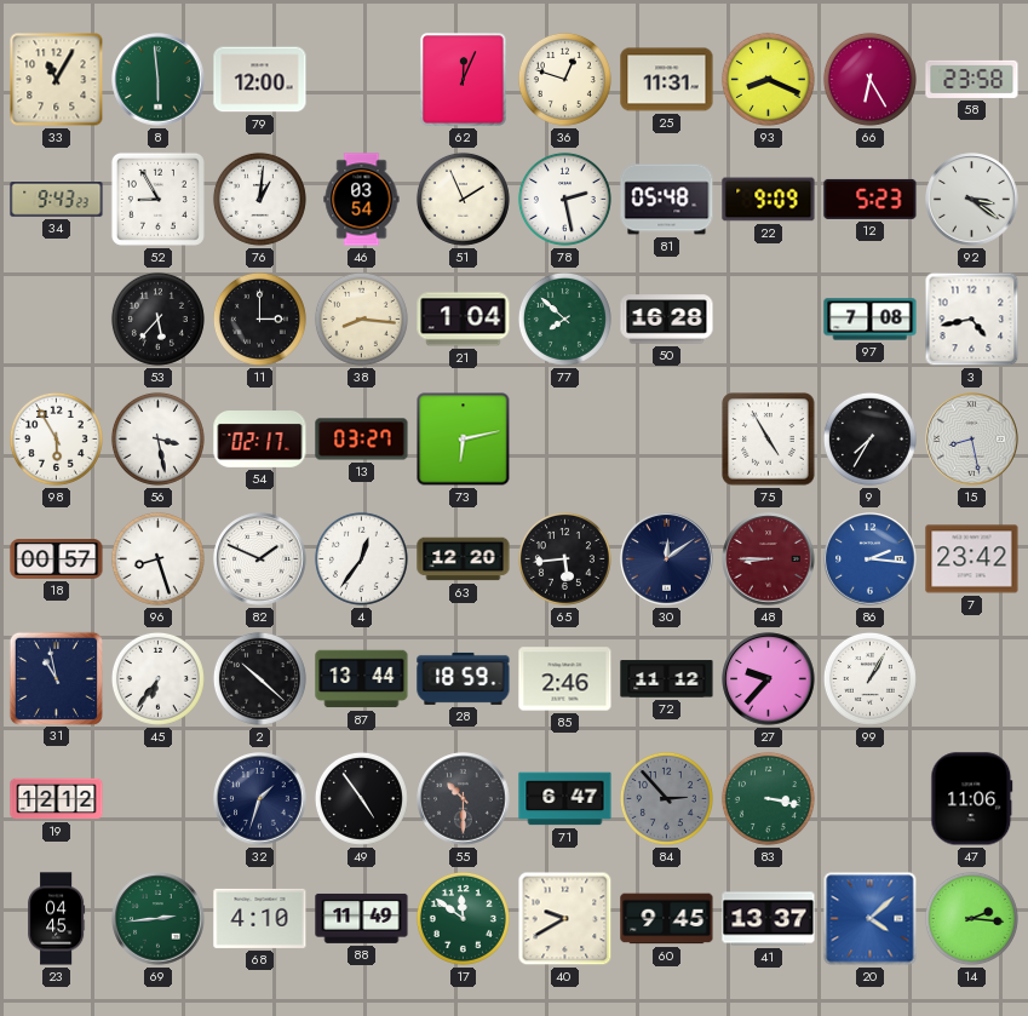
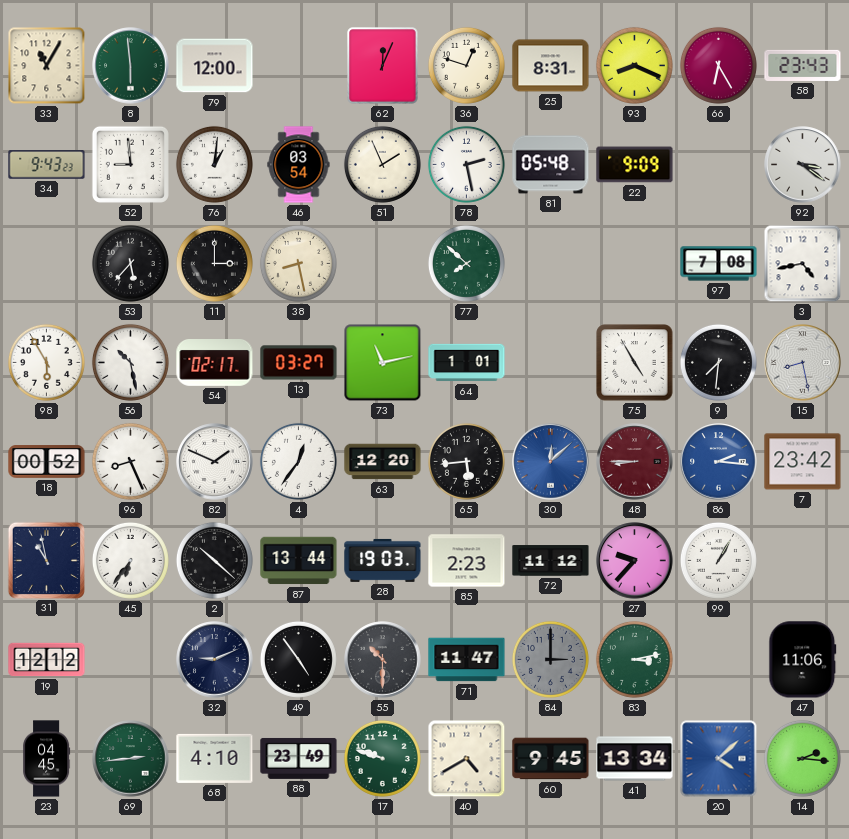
25: 11:31 -> 8:31
58: 23:58 -> 23:43
52: 8:55 -> 8:59
12: 5:23 -> none
38: 8:16 -> 8:28
21: 1:04 -> none
50: 16:28 -> none
56: 3:28 -> 10:28
73: 6:13 -> 11:13
64: none -> 1:01
9: 7:35 -> 7:31
18: 00:57 -> 00:52
96: 8:27 -> 8:26
30: 12:09 -> 12:08
30 dial: navy -> blue
28: 18:59 -> 19:03
85: 2:46 -> 2:23
32: 1:33 -> 9:11
71: 6:47 -> 11:47
84: 2:53 -> 3:00
83: 3:17 -> 3:13
88: 11:49 -> 23:49
17: 11:51 -> 9:48
40: 9:40 -> 4:40
41: 13:37 -> 13:34
